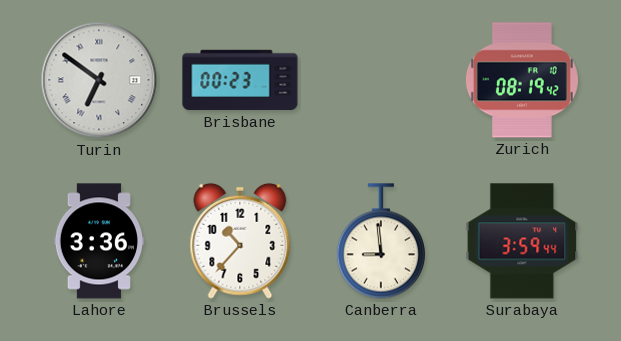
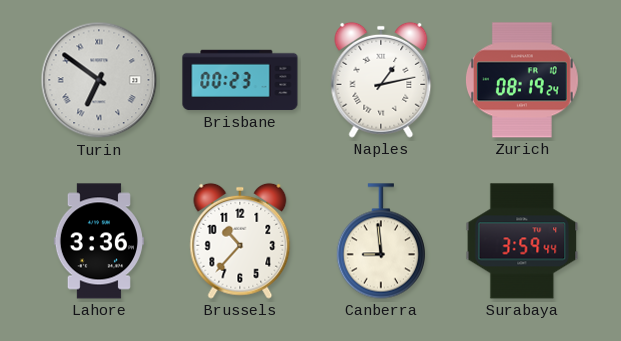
Naples: none -> 1:13
Zurich: 08:19:42 -> 08:19:24
